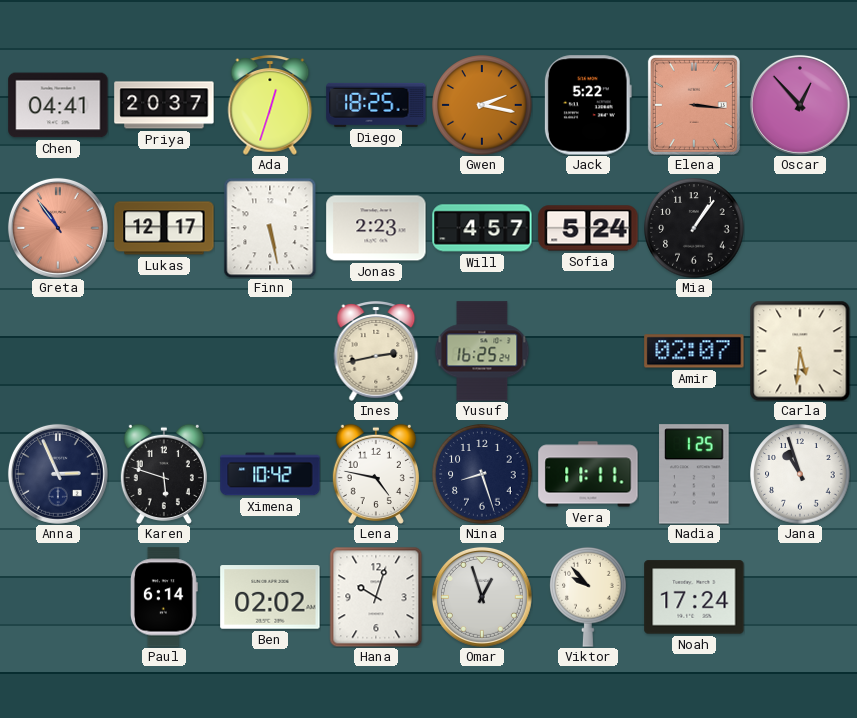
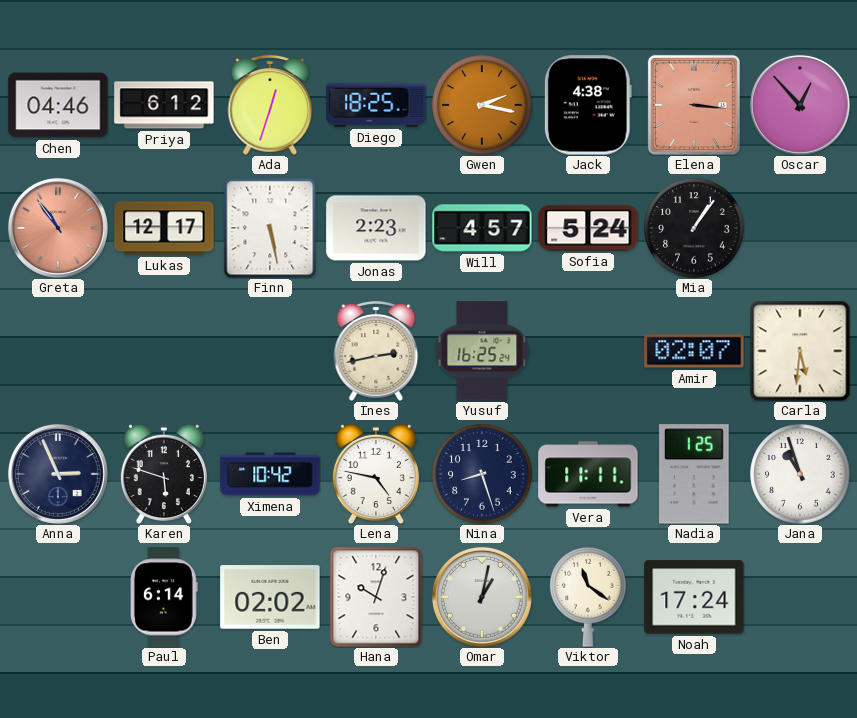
Chen: 04:41 -> 04:46
Priya: 20:37 -> 6:12
Jack: 5:22 -> 4:38
Omar: 12:57 -> 1:02
Viktor: 9:53 -> 11:21
